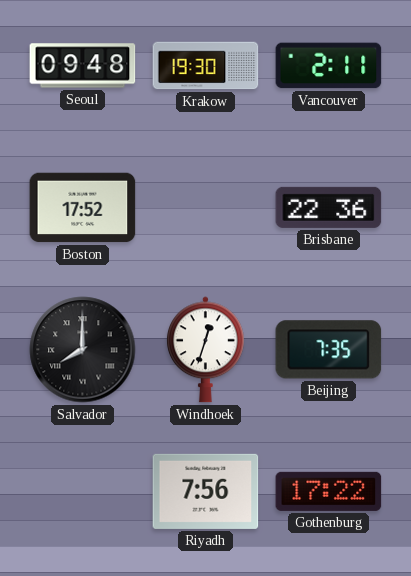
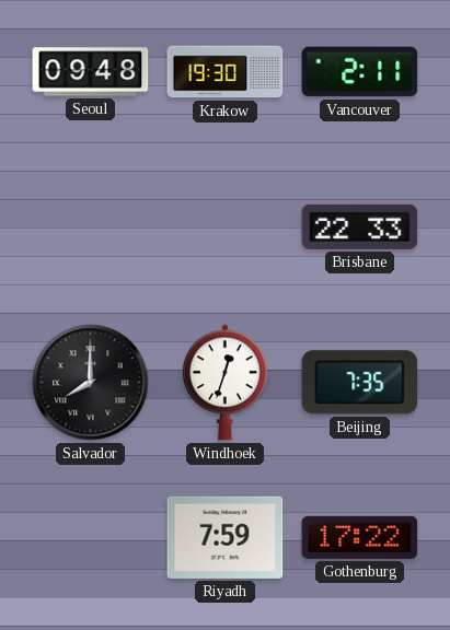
Boston: 17:52 -> none
Brisbane: 22:36 -> 22:33
Riyadh: 7:56 -> 7:59
